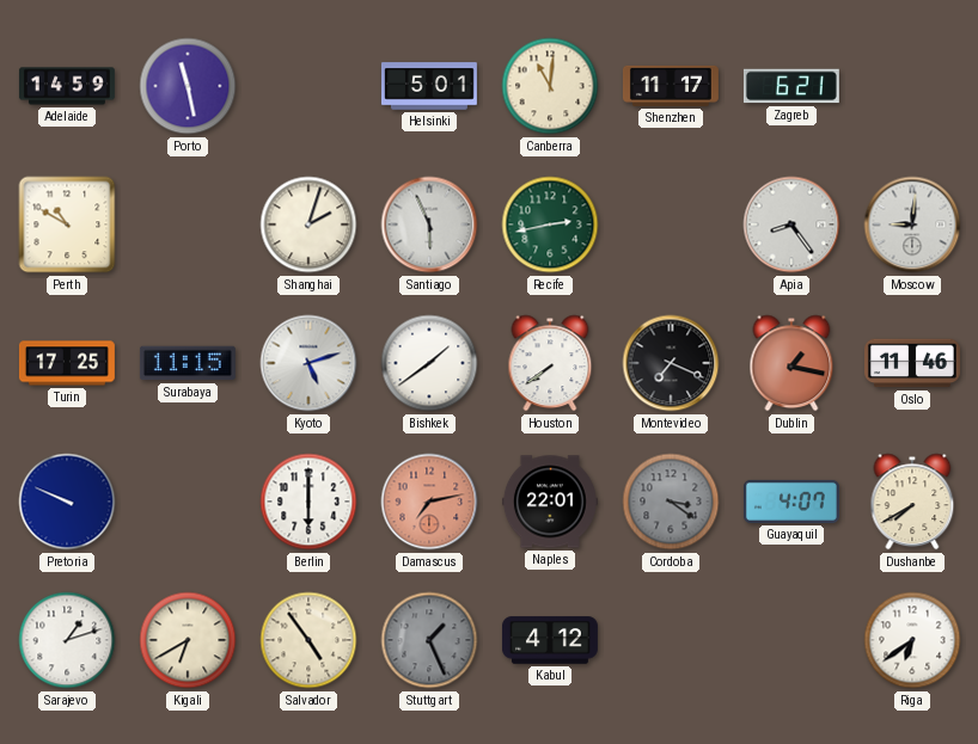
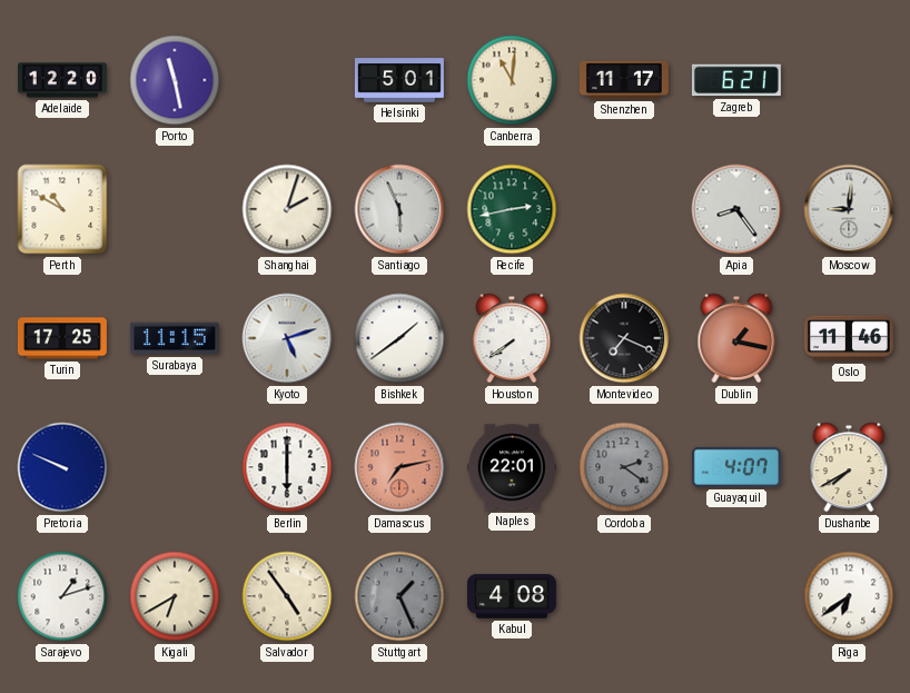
Adelaide: 14:59 -> 12:20
Cordoba: 3:21 -> 2:21
Kabul: 4:12 -> 4:08
